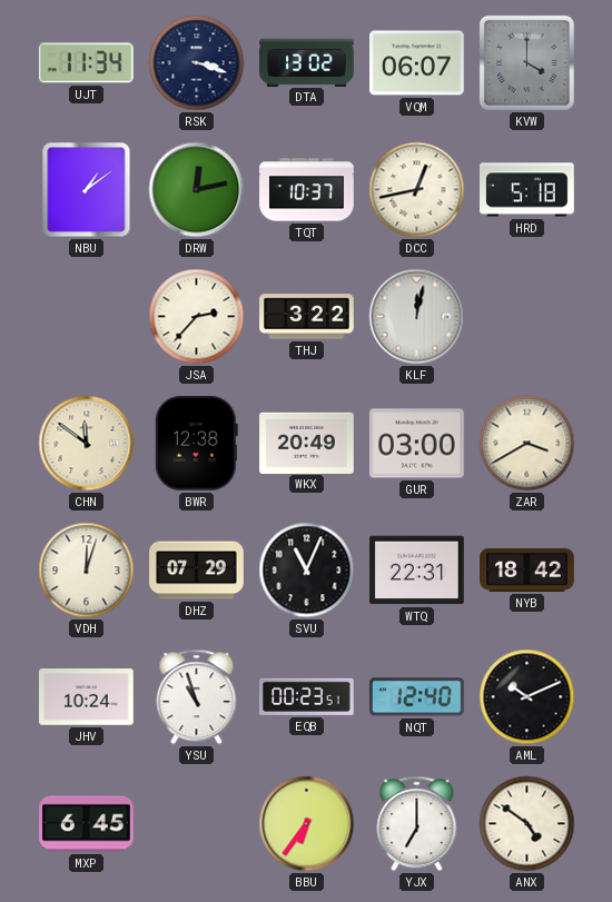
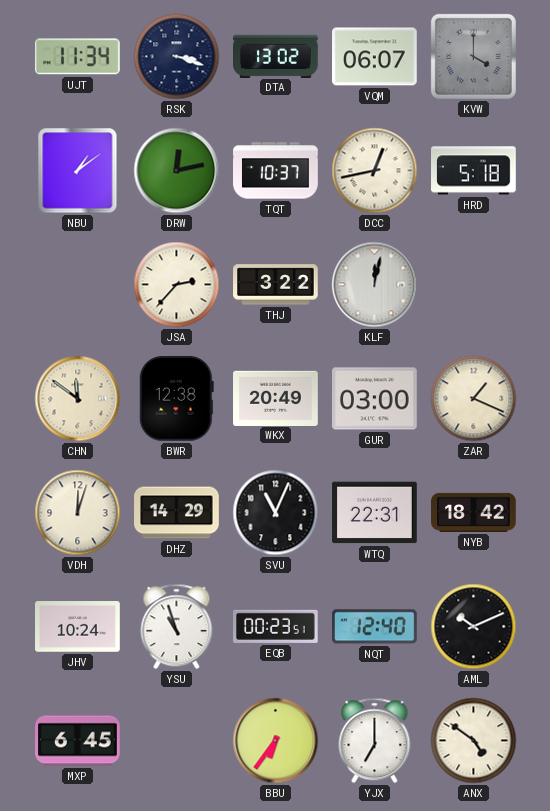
ZAR: 3:40 -> 1:19
DHZ: 07:29 -> 14:29
